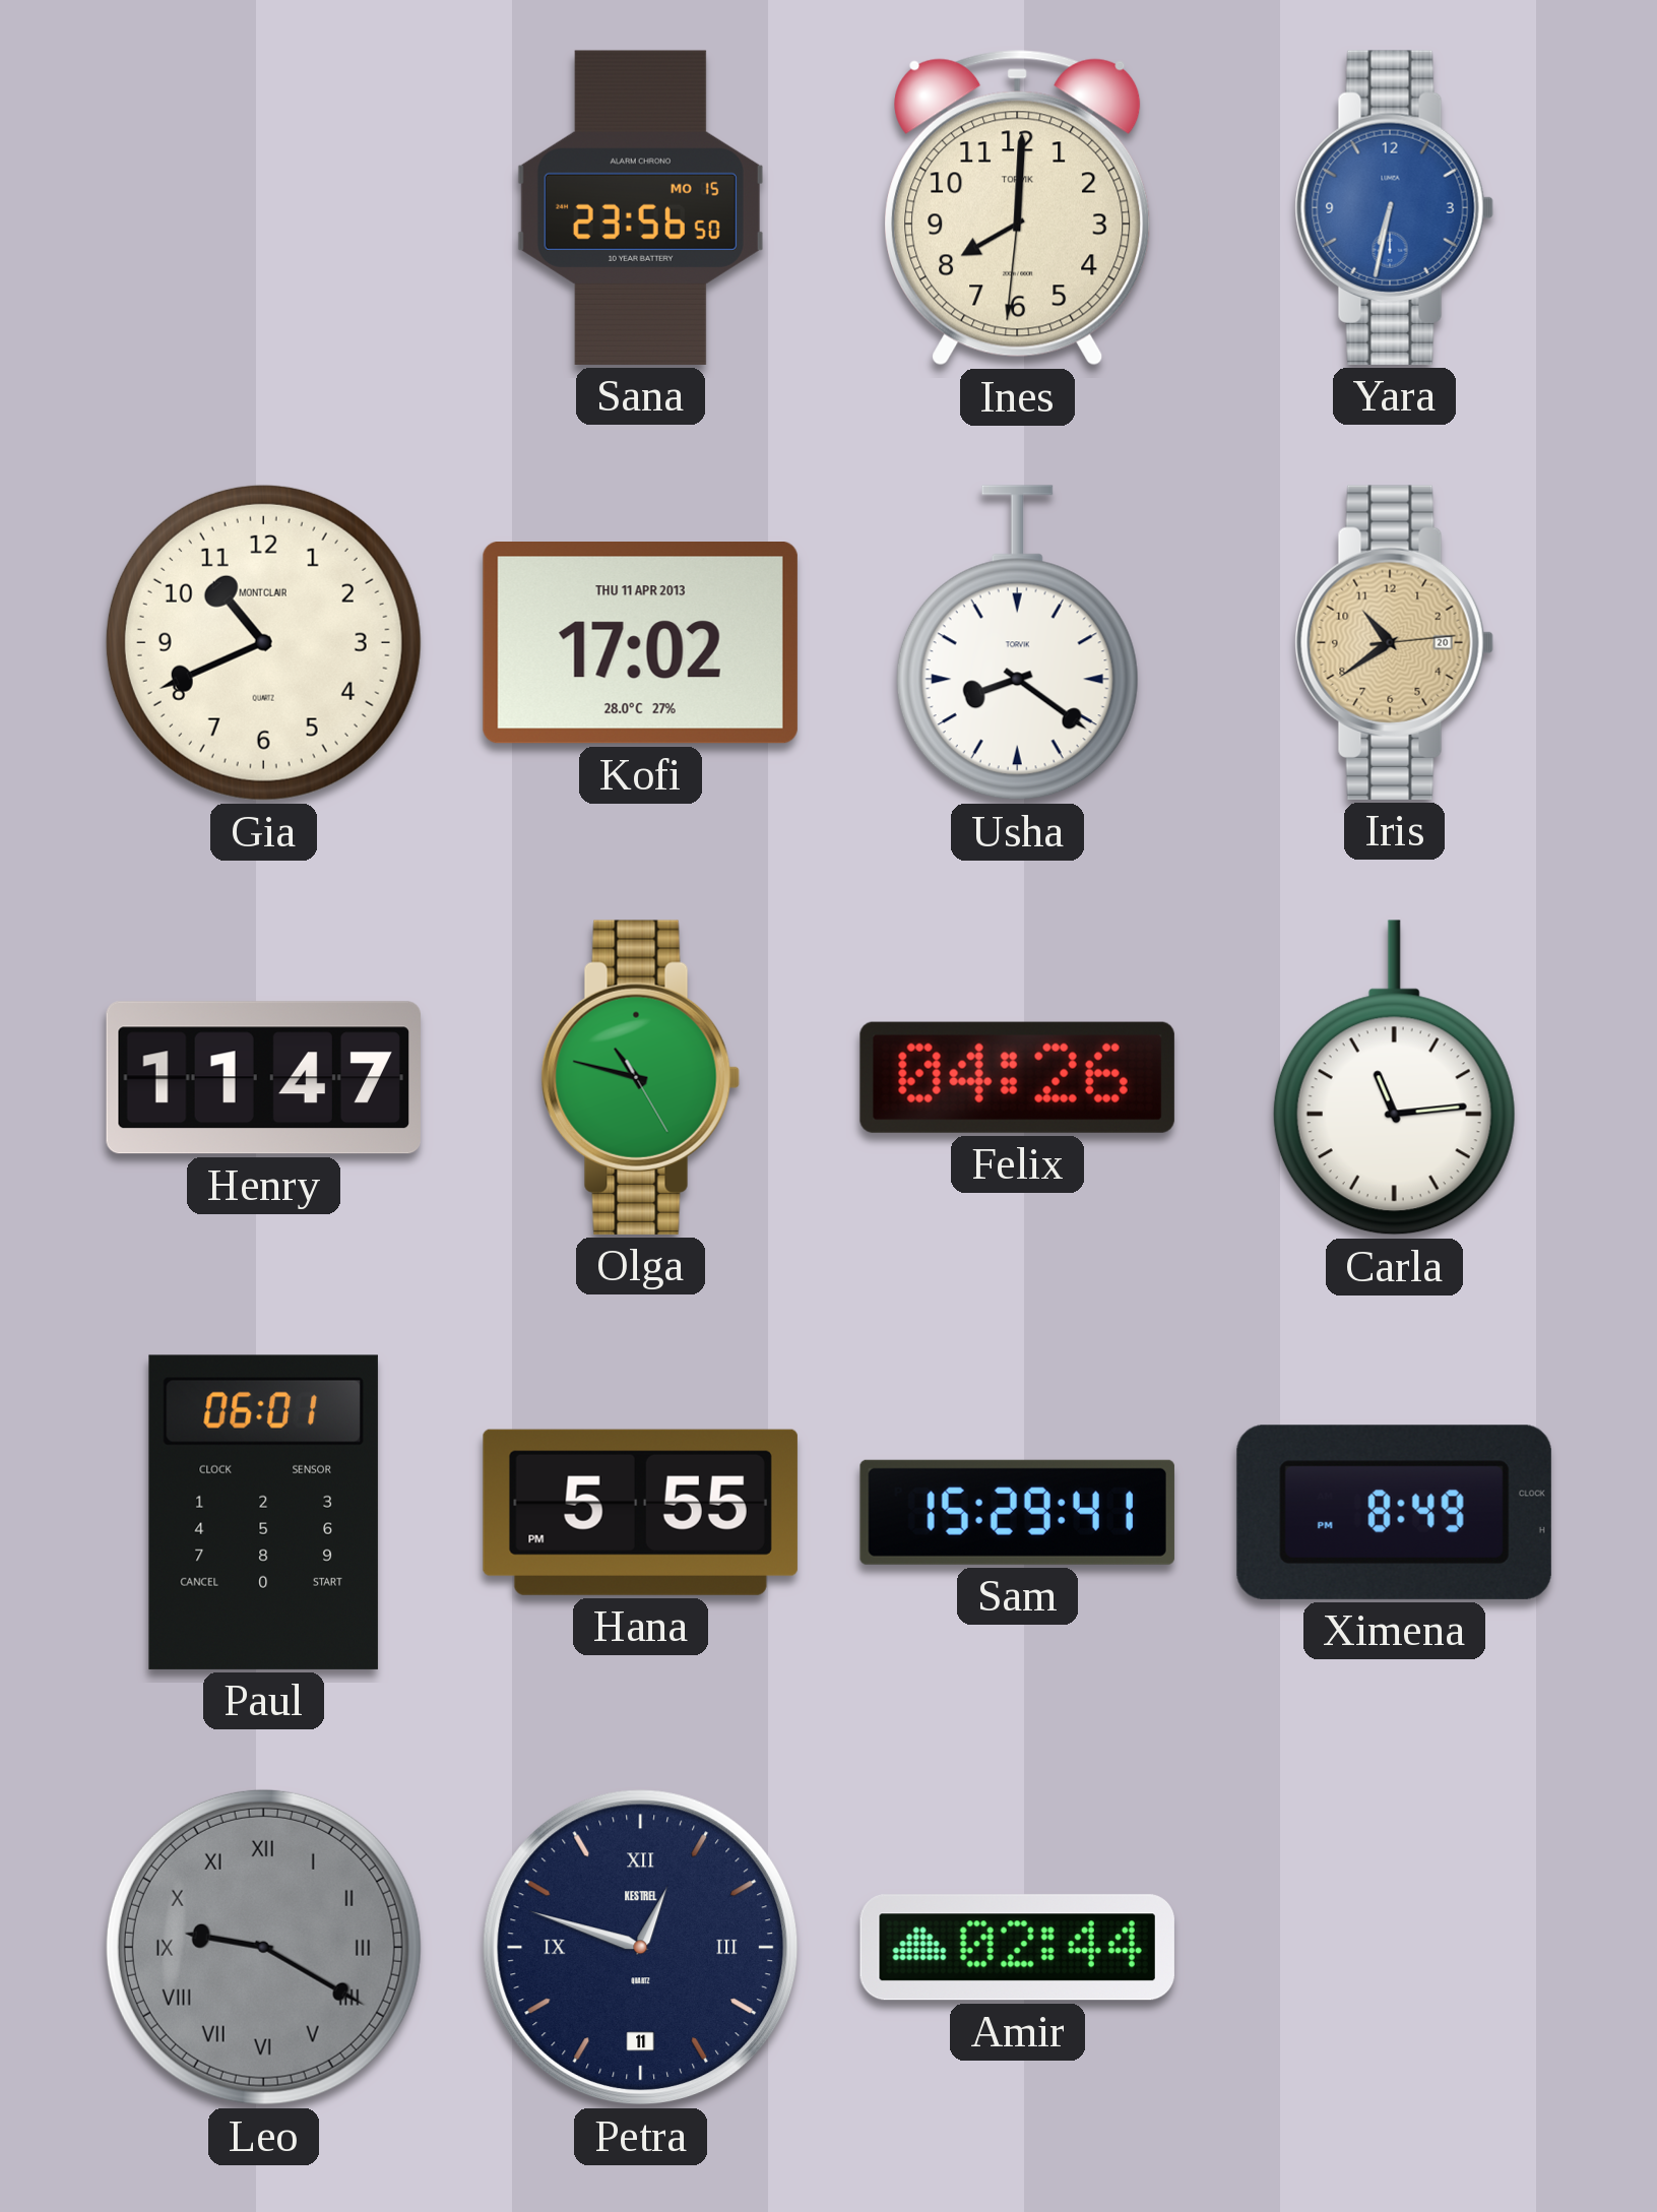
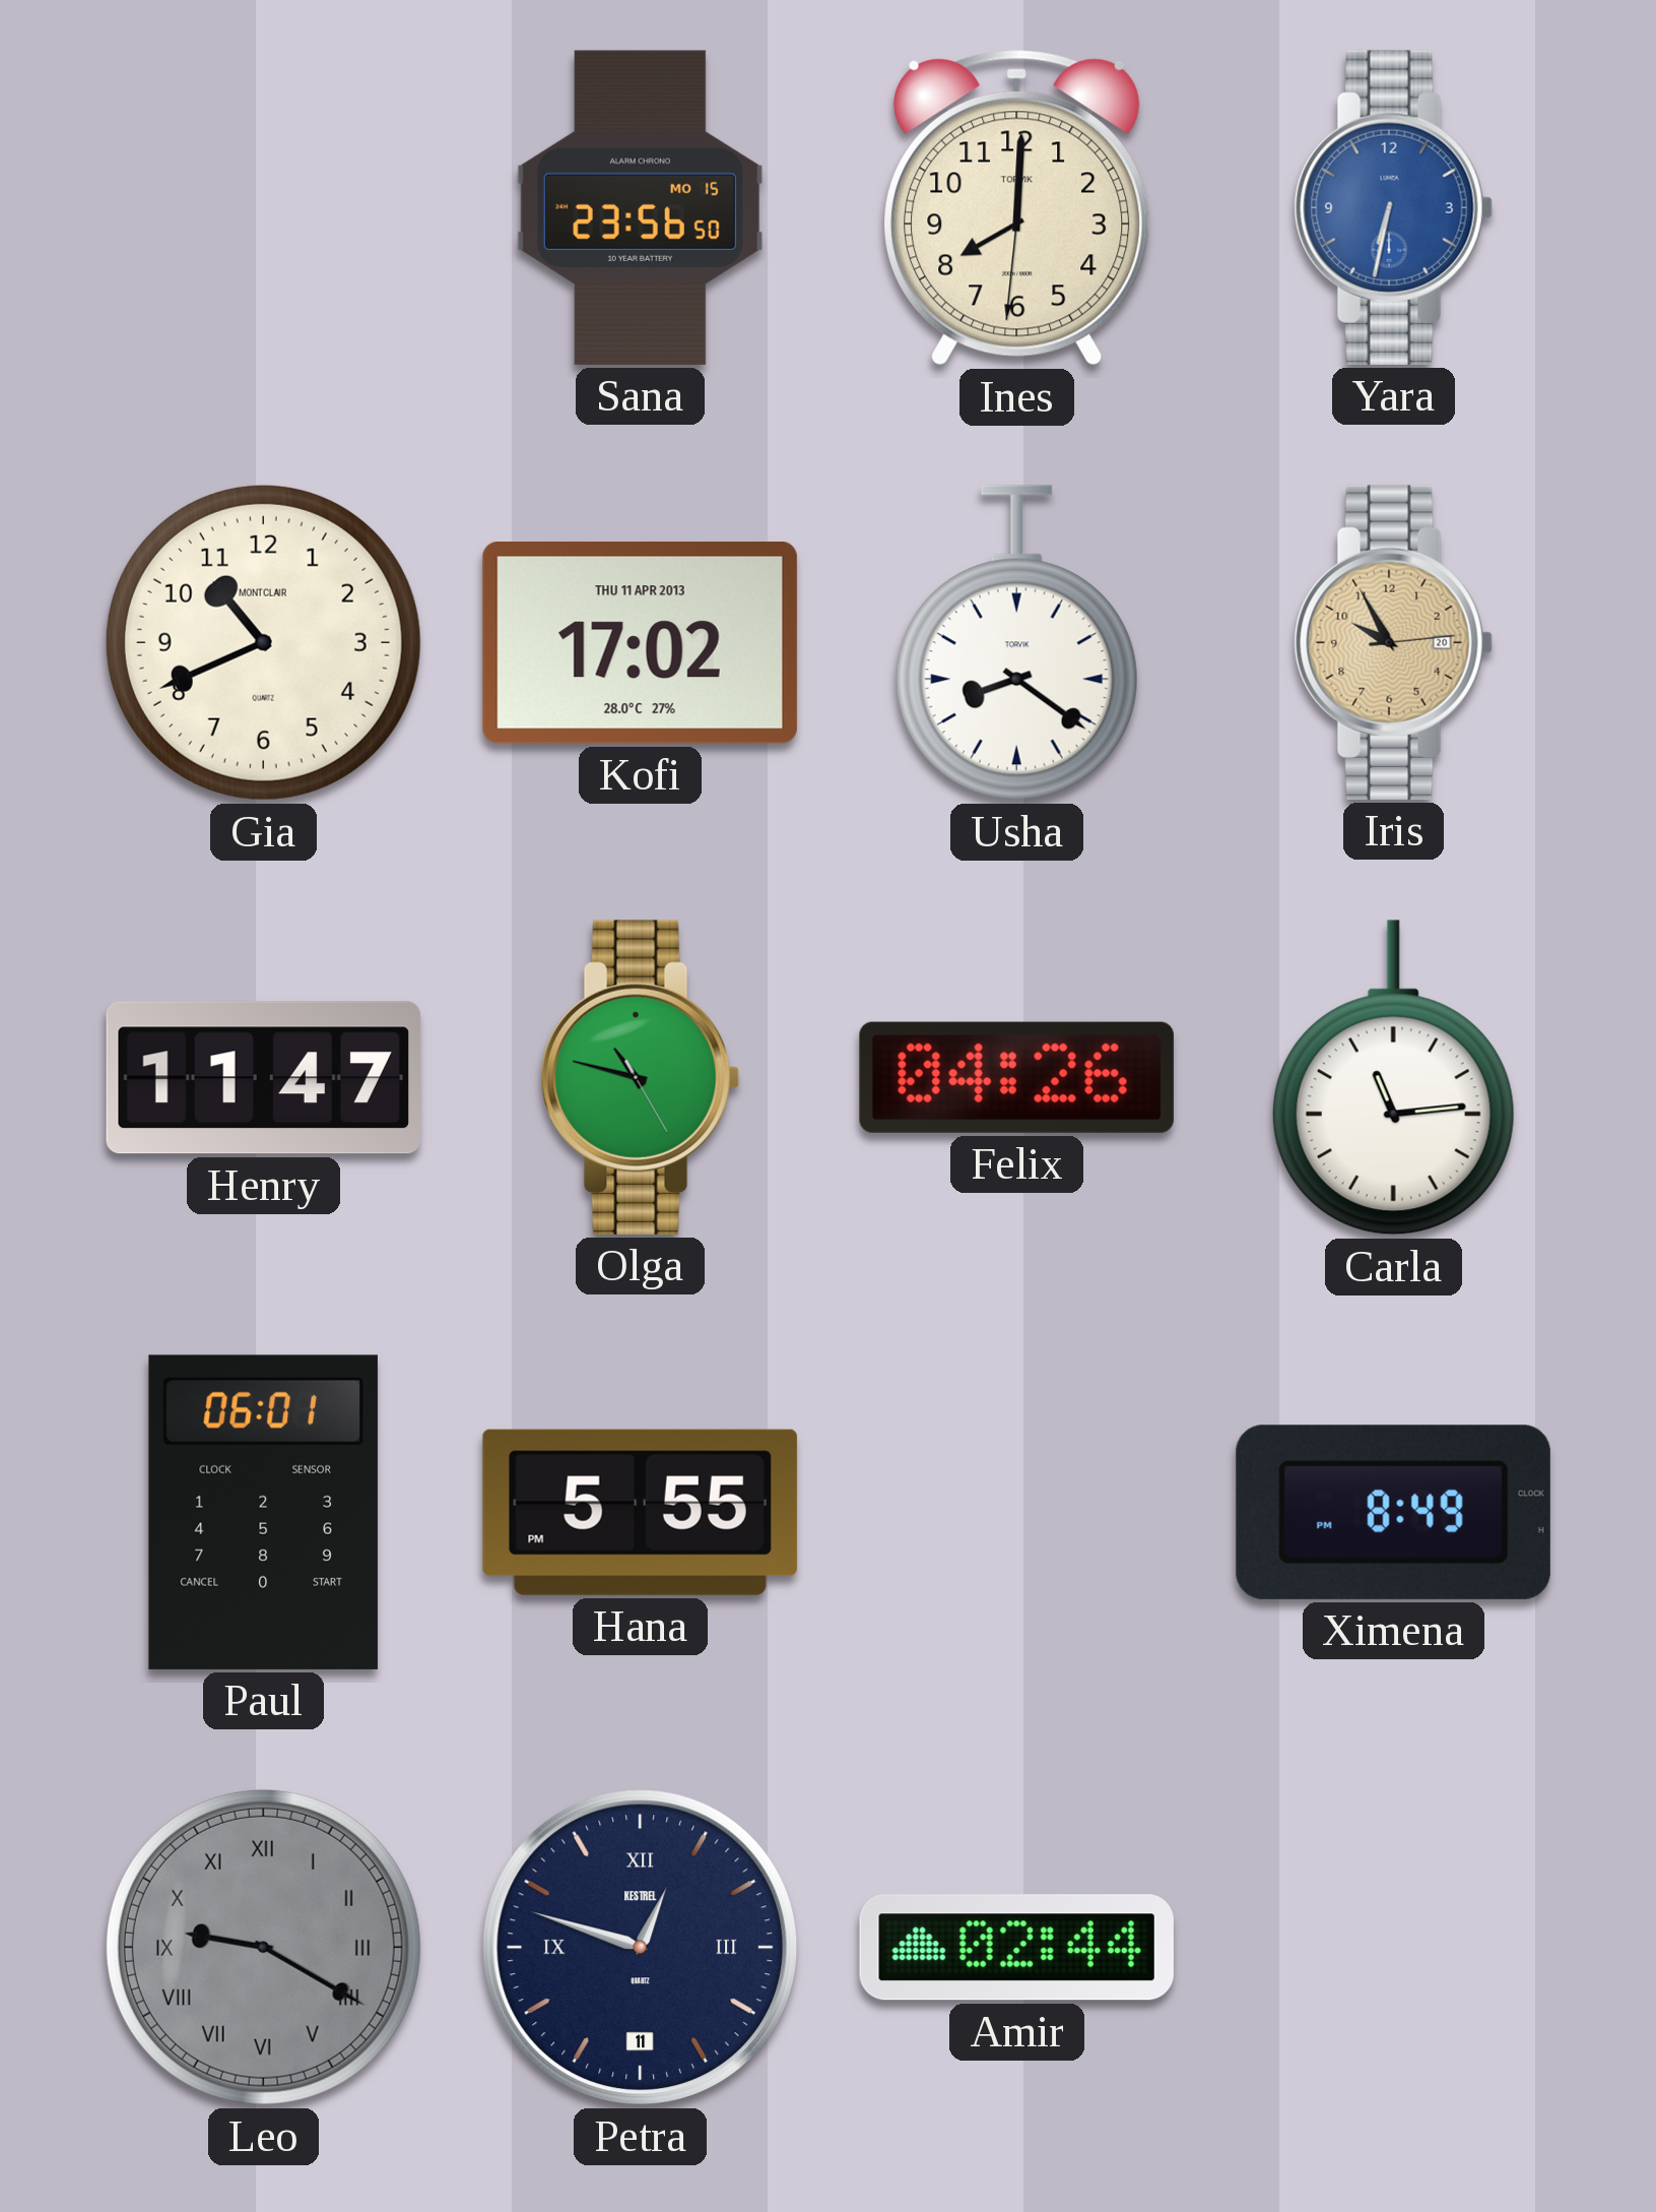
Iris: 10:39 -> 9:55
Sam: 15:29 -> none
